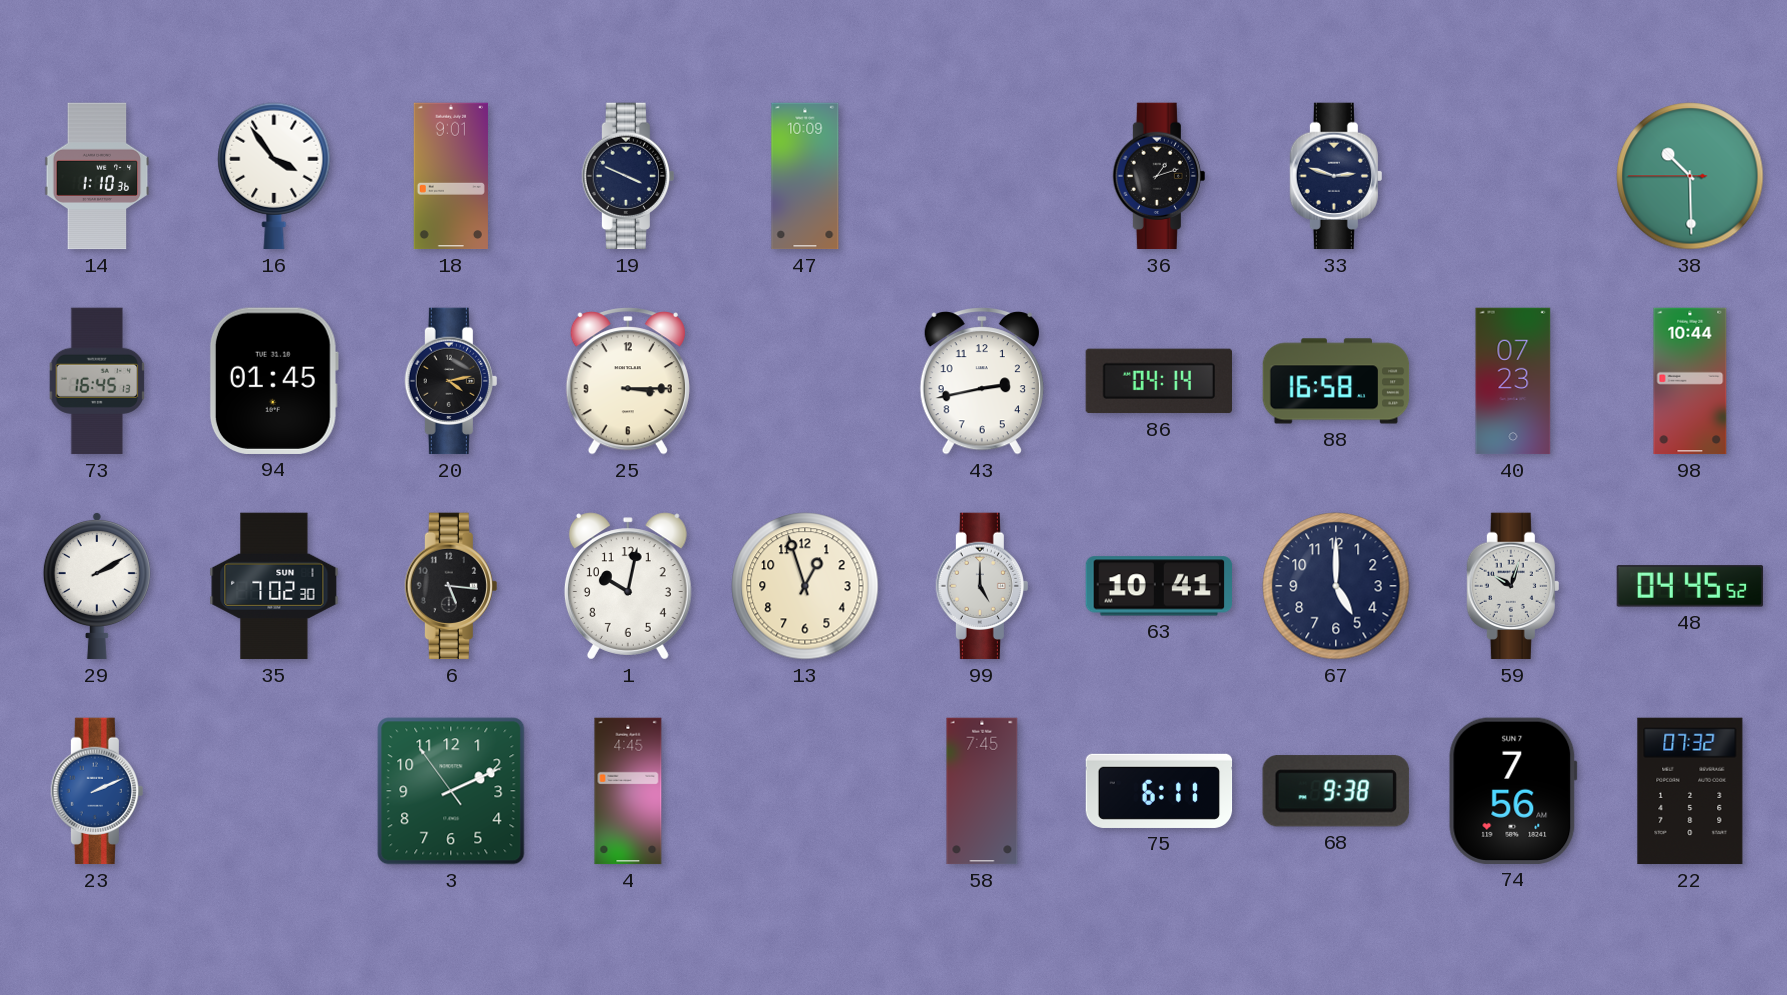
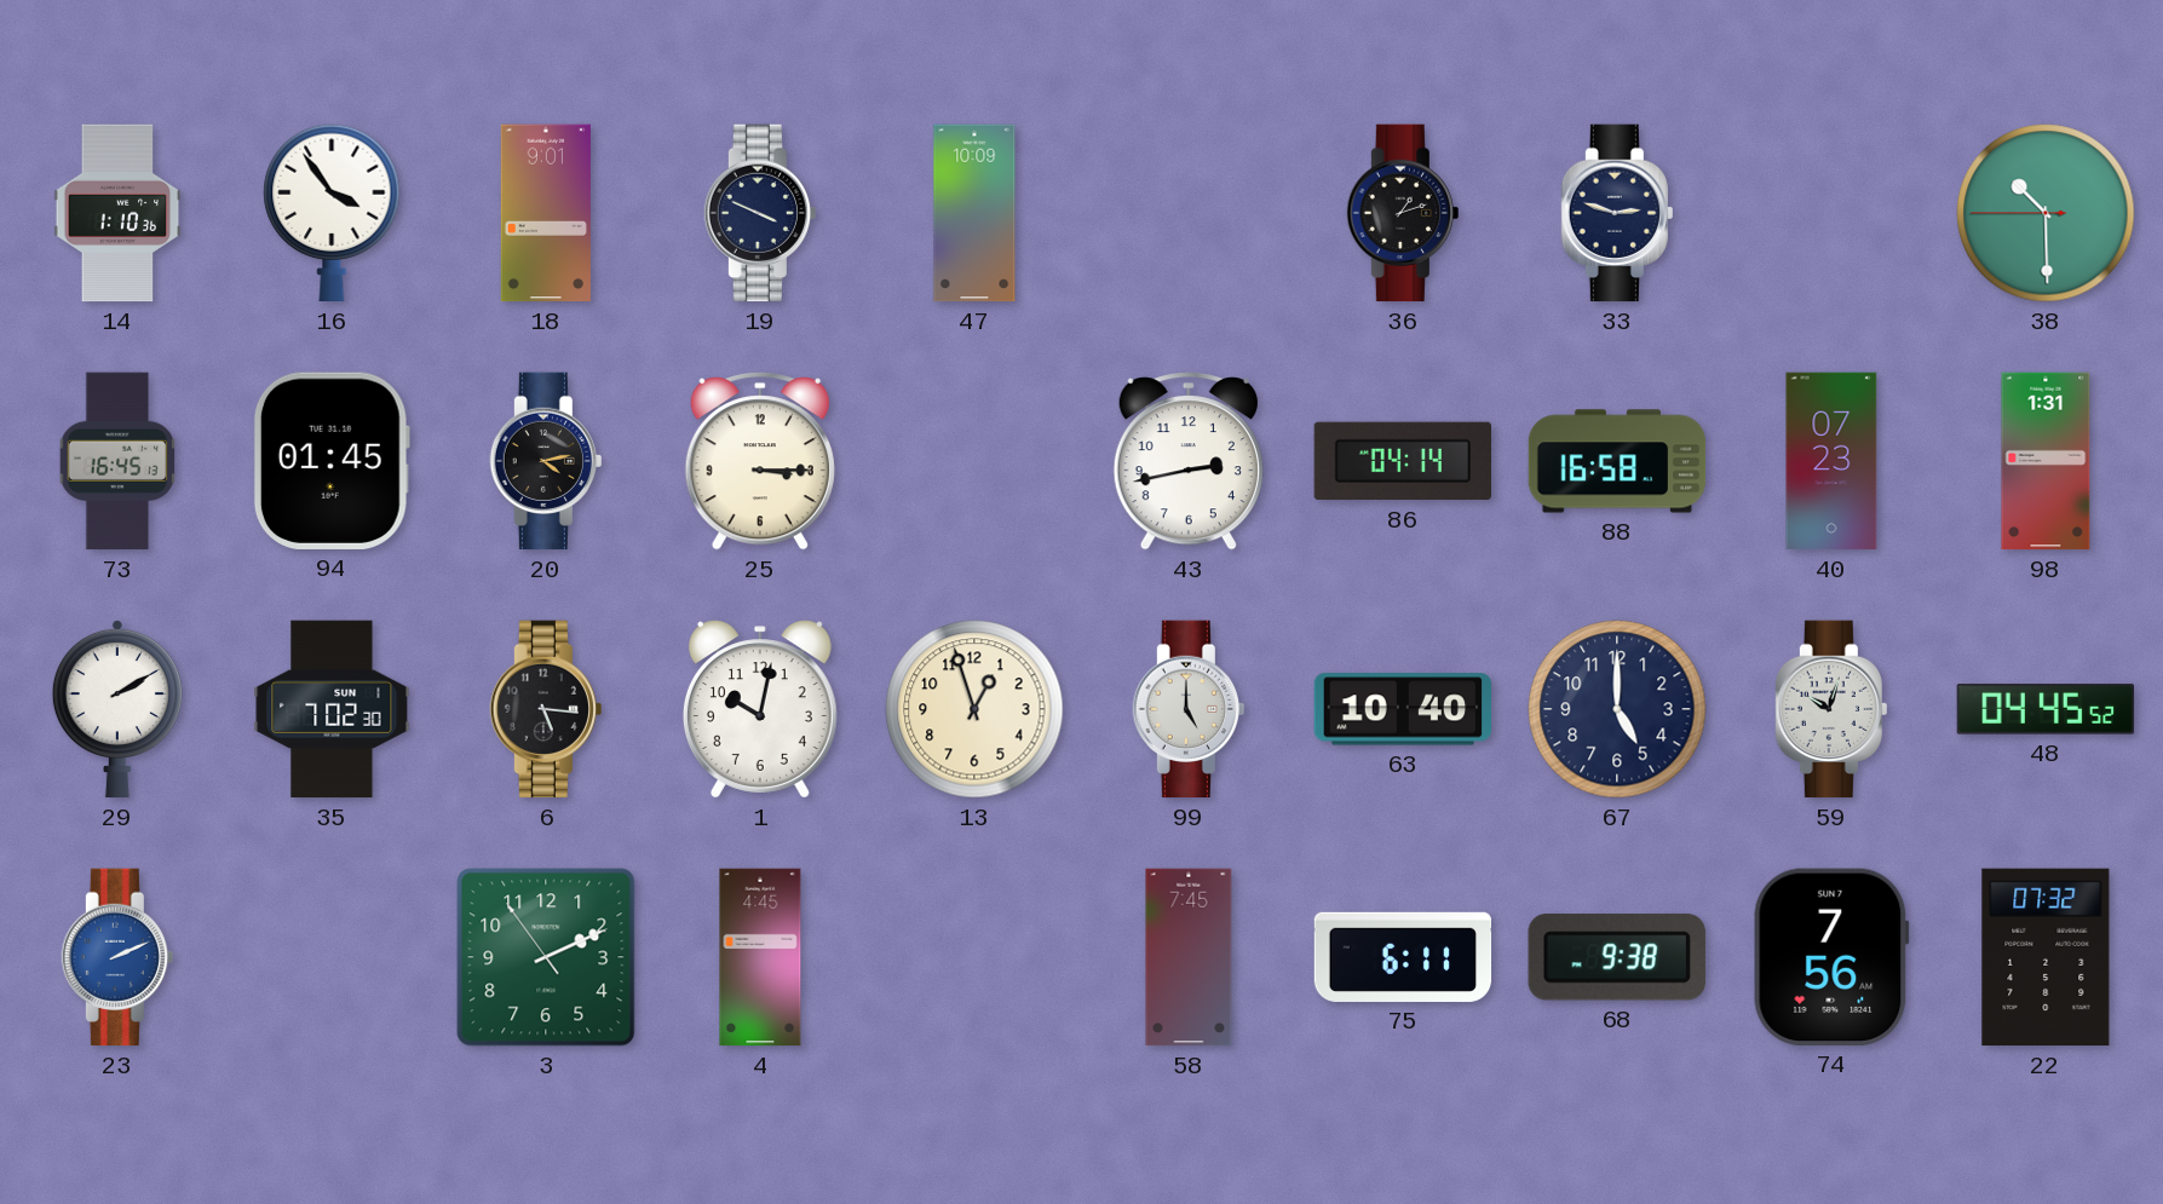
98: 10:44 -> 1:31
63: 10:41 -> 10:40
